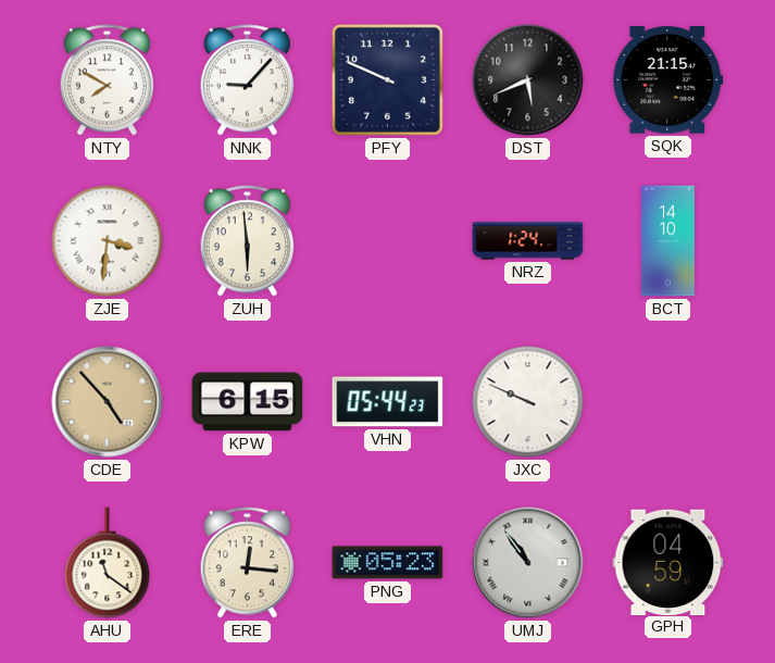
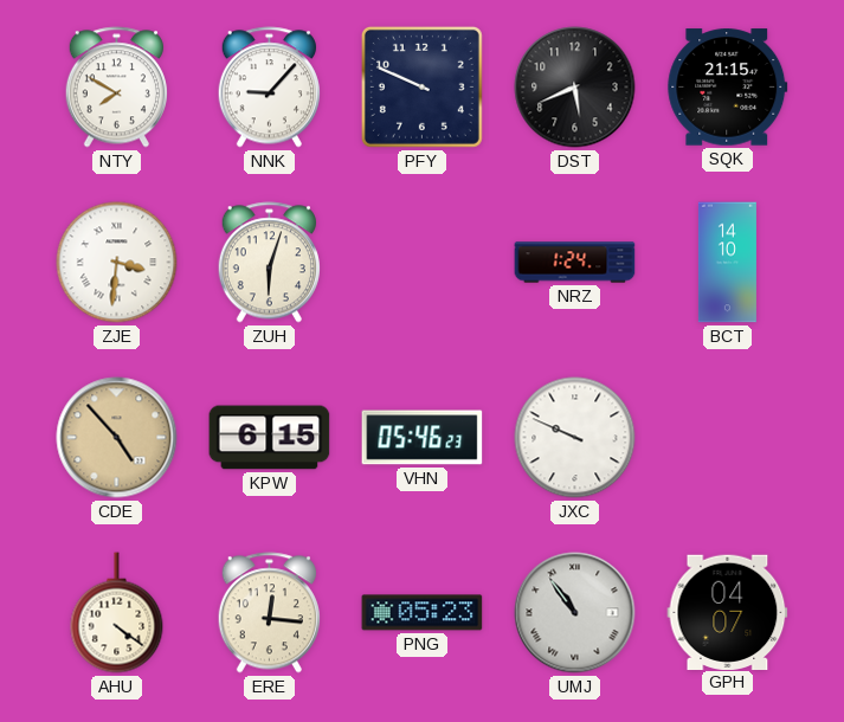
ZUH: 5:59 -> 6:03
VHN: 05:44 -> 05:46
AHU: 11:21 -> 4:21
GPH: 04:59 -> 04:07
